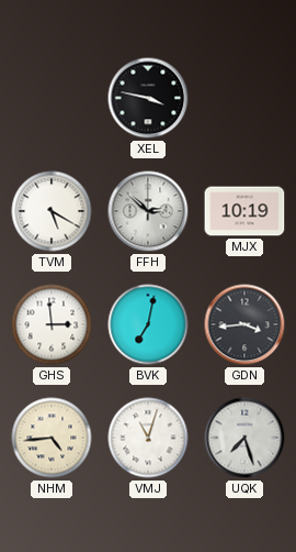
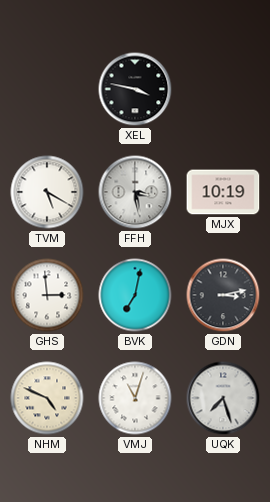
FFH: 2:52 -> 3:28
GDN: 3:44 -> 3:13
NHM: 4:44 -> 4:49
